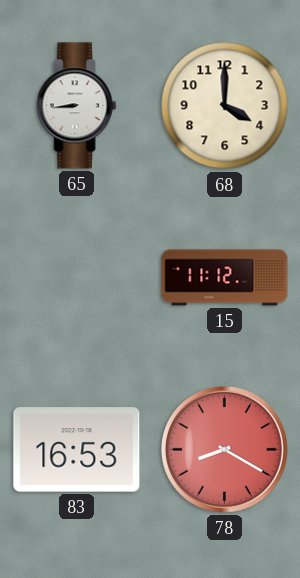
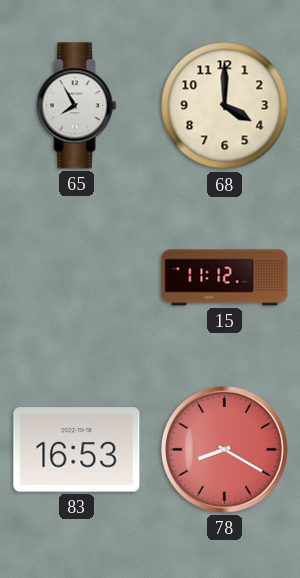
65: 8:44 -> 7:55
